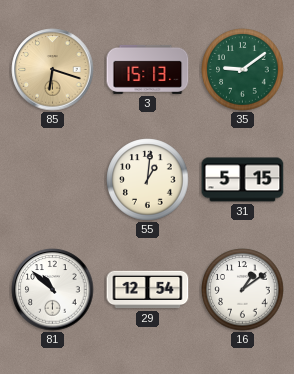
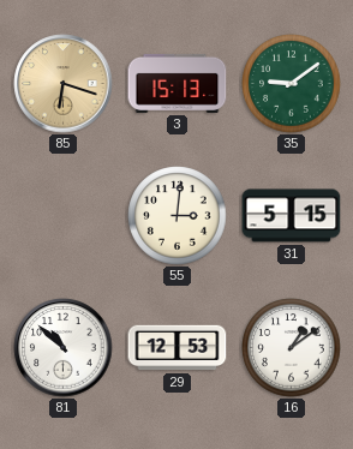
55: 1:01 -> 3:01
29: 12:54 -> 12:53
